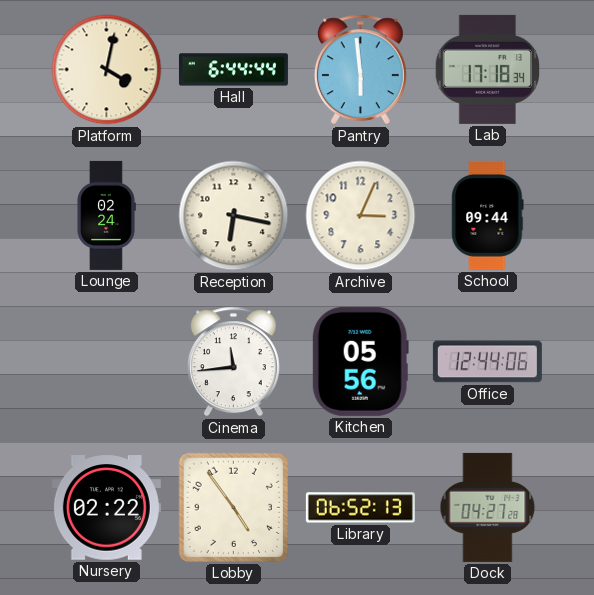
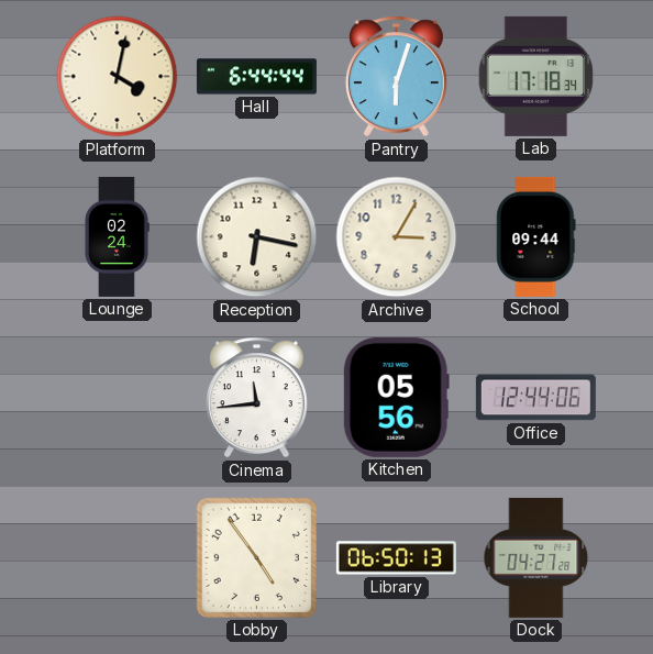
Pantry: 5:59 -> 6:03
Archive: 3:04 -> 3:05
Nursery: 02:22 -> none
Library: 06:52 -> 06:50
